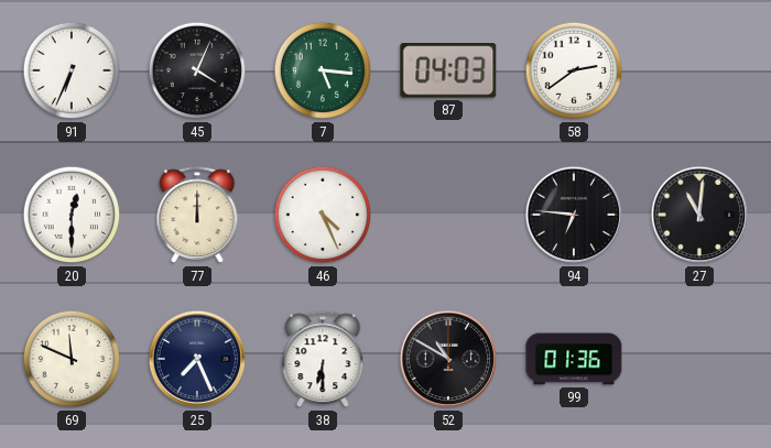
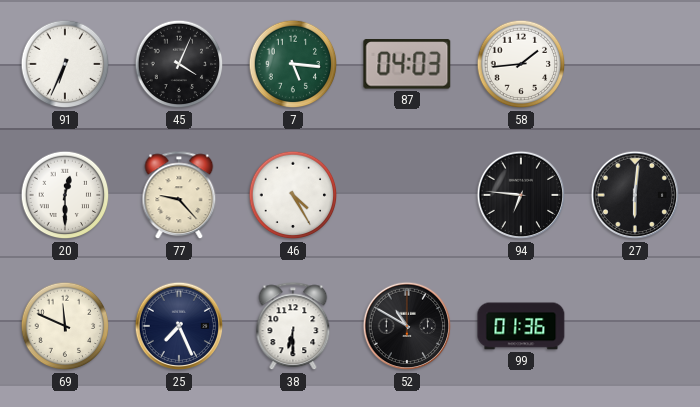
58: 2:39 -> 1:44
77: 12:00 -> 9:23
46: 4:26 -> 4:25
27: 11:01 -> 6:01
